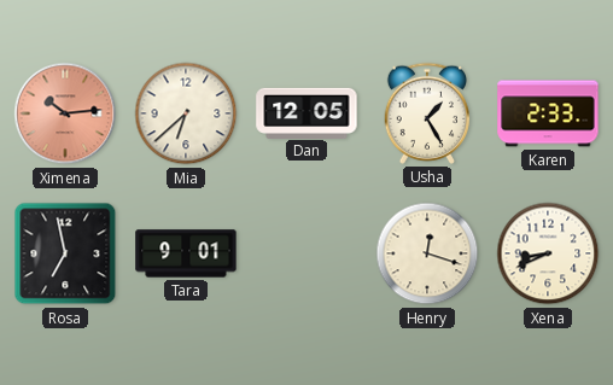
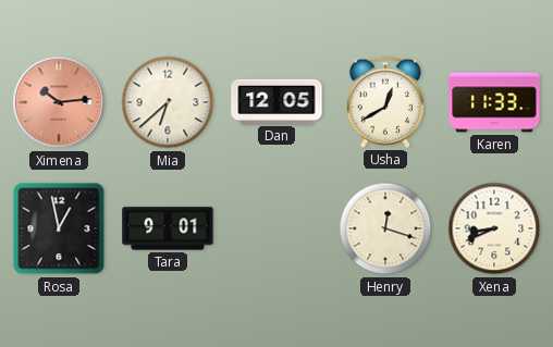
Usha: 1:25 -> 12:40
Karen: 2:33 -> 11:33
Rosa: 6:58 -> 12:58
